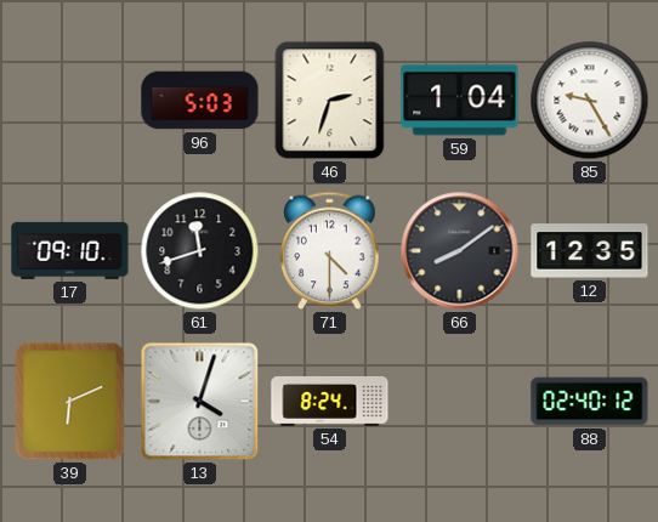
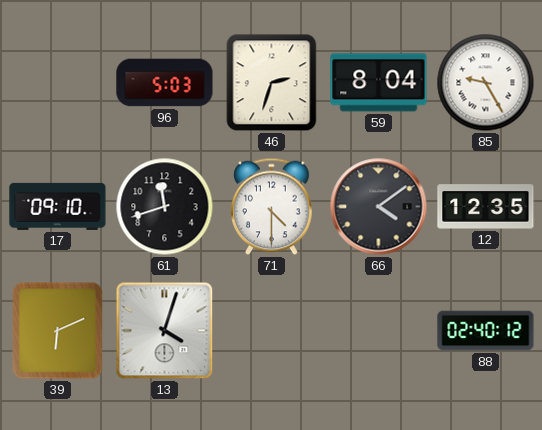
59: 1:04 -> 8:04
66: 8:09 -> 4:09
54: 8:24 -> none
